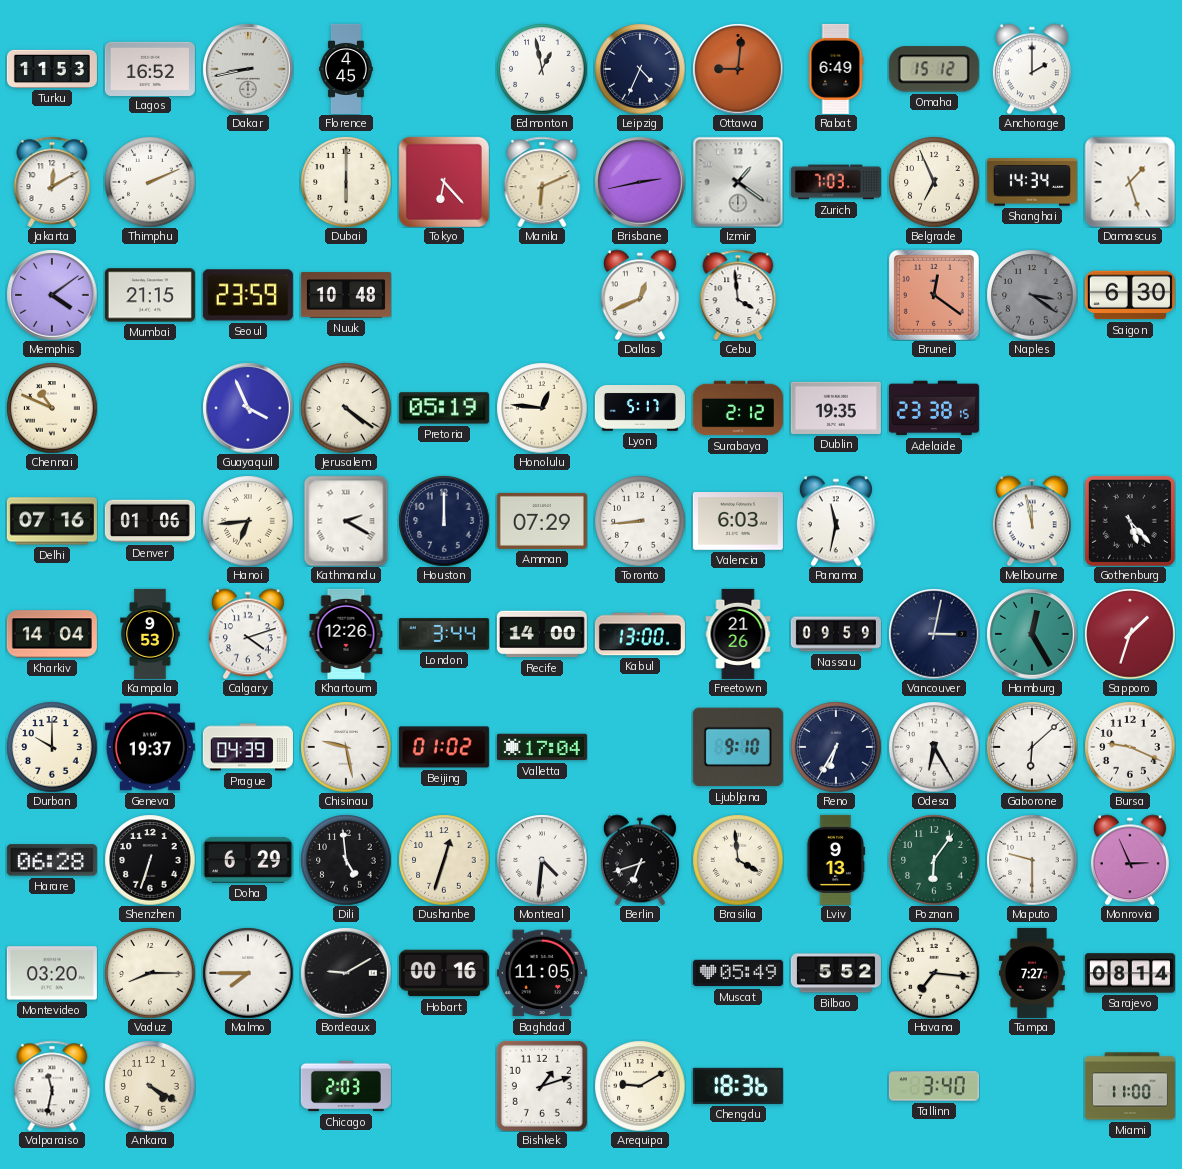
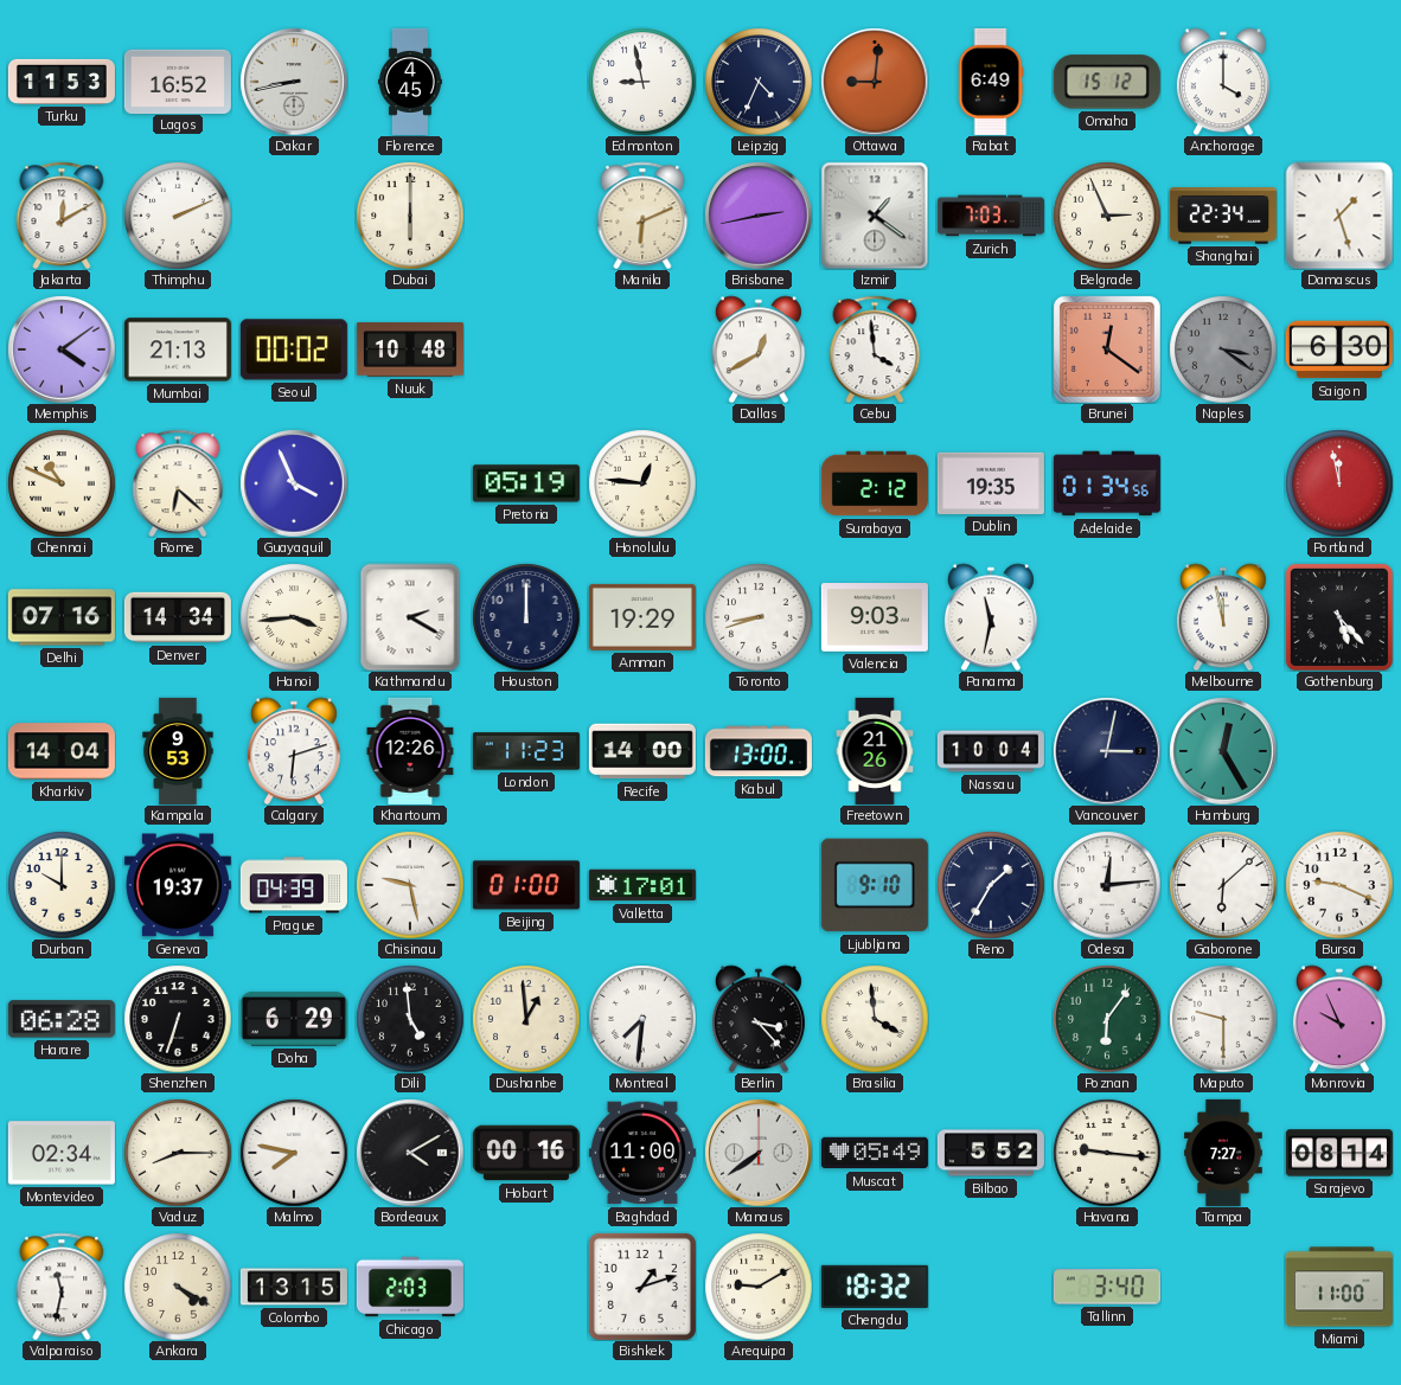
Edmonton: 12:58 -> 8:58
Anchorage: 2:00 -> 4:00
Tokyo: 6:23 -> none
Belgrade: 6:56 -> 2:56
Shanghai: 14:34 -> 22:34
Mumbai: 21:15 -> 21:13
Seoul: 23:59 -> 00:02
Dallas: 12:41 -> 12:40
Rome: none -> 6:22
Jerusalem: 4:21 -> none
Lyon: 5:17 -> none
Adelaide: 23:38 -> 01:34
Portland: none -> 11:58
Denver: 01:06 -> 14:34
Hanoi: 6:44 -> 3:44
Amman: 07:29 -> 19:29
Toronto: 8:44 -> 8:42
Valencia: 6:03 -> 9:03
Calgary: 4:12 -> 6:12
London: 3:44 -> 11:23
Nassau: 09:59 -> 10:04
Sapporo: 1:33 -> none
Beijing: 01:02 -> 01:00
Valletta: 17:04 -> 17:01
Reno: 6:35 -> 1:35
Odesa: 6:25 -> 12:14
Dushanbe: 12:33 -> 12:59
Montreal: 4:31 -> 7:31
Berlin: 6:42 -> 3:23
Lviv: 9:13 -> none
Monrovia: 2:56 -> 9:56
Montevideo: 03:20 -> 02:34
Malmo: 7:45 -> 7:47
Bordeaux: 9:10 -> 4:10
Baghdad: 11:05 -> 11:00
Manaus: none -> 7:39
Havana: 7:16 -> 9:16
Colombo: none -> 13:15
Chengdu: 18:36 -> 18:32
